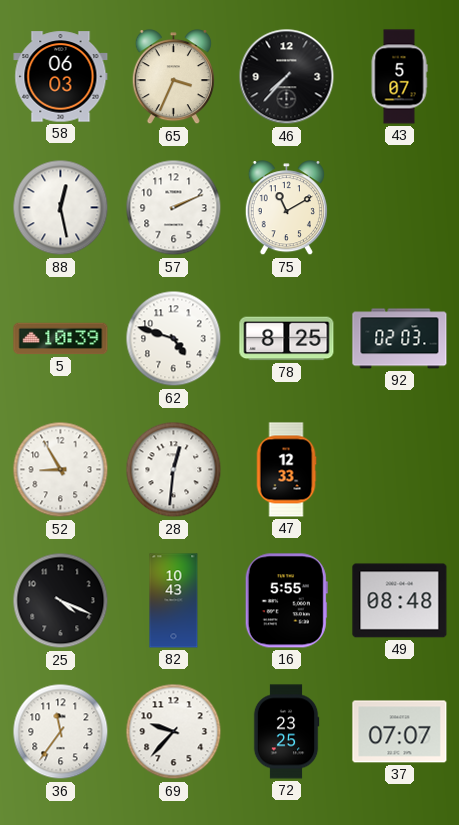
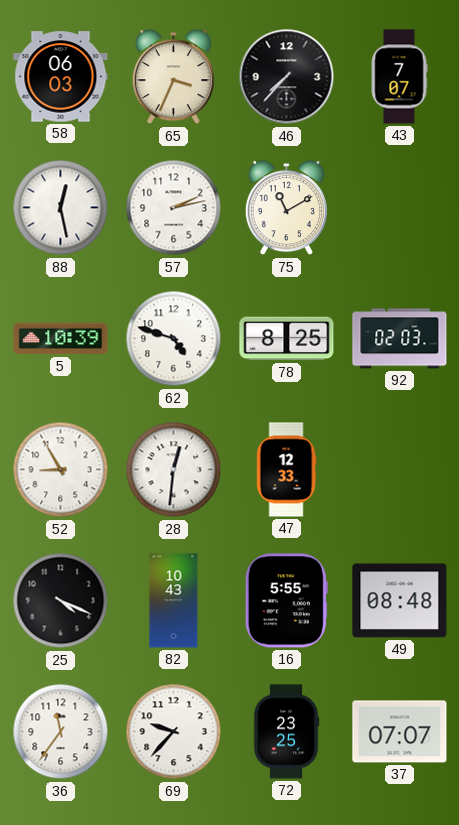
43: 5:07 -> 7:07
57: 2:11 -> 2:13
